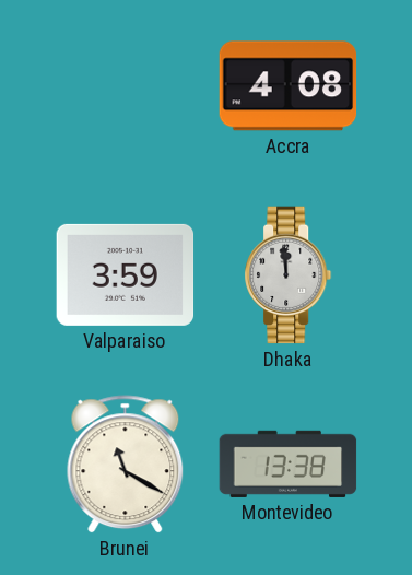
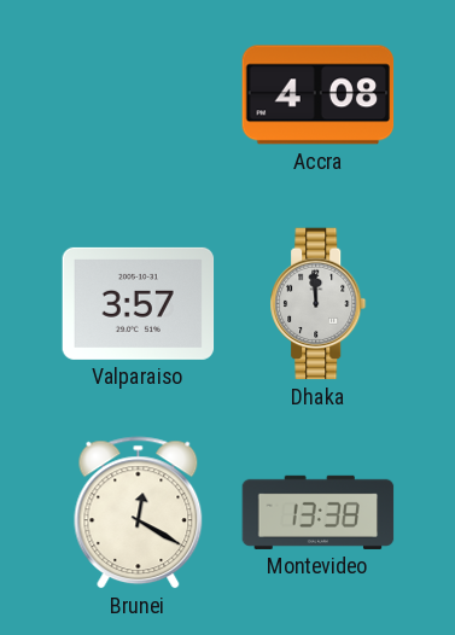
Valparaiso: 3:59 -> 3:57
Brunei: 11:20 -> 12:20
